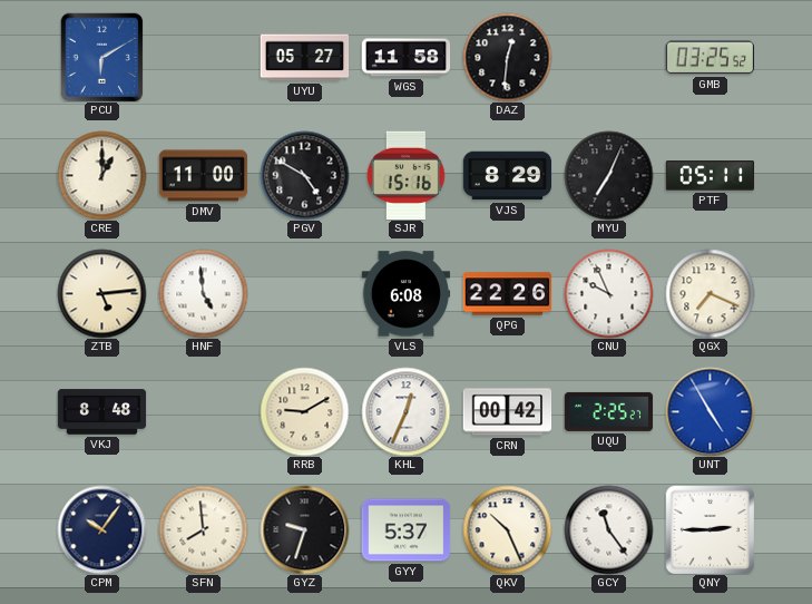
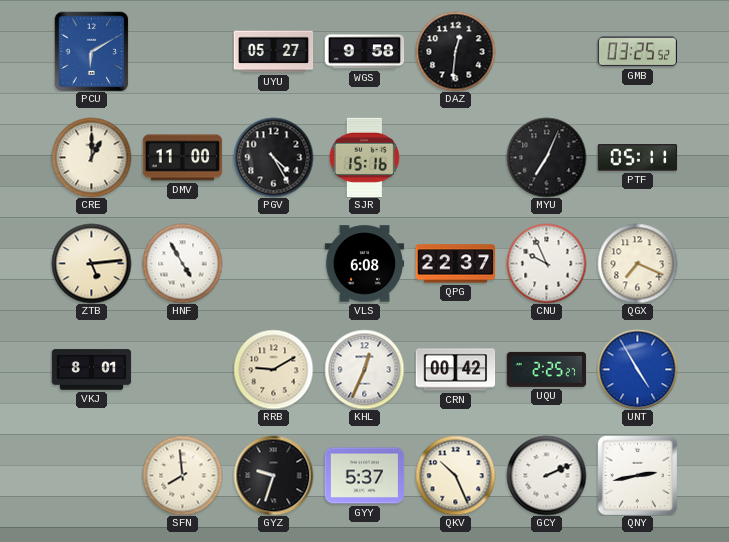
WGS: 11:58 -> 9:58
PGV: 4:50 -> 4:25
VJS: 8:29 -> none
HNF: 4:59 -> 4:55
QPG: 22:26 -> 22:37
VKJ: 8:48 -> 8:01
CPM: 10:06 -> none
GCY: 11:24 -> 2:11
QNY: 2:45 -> 2:43
